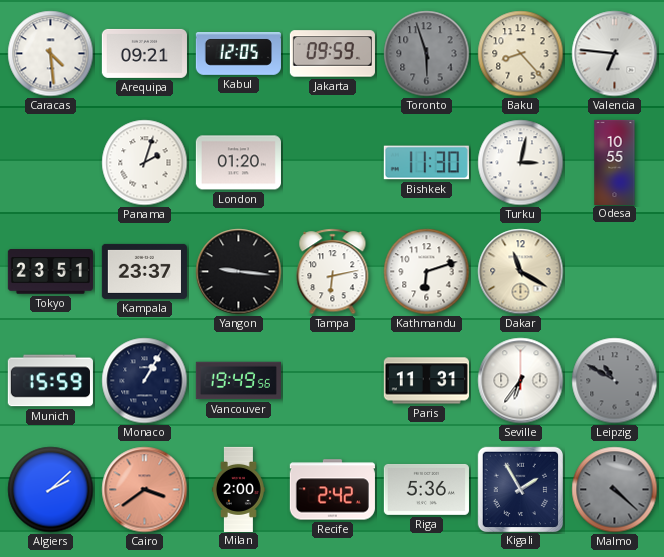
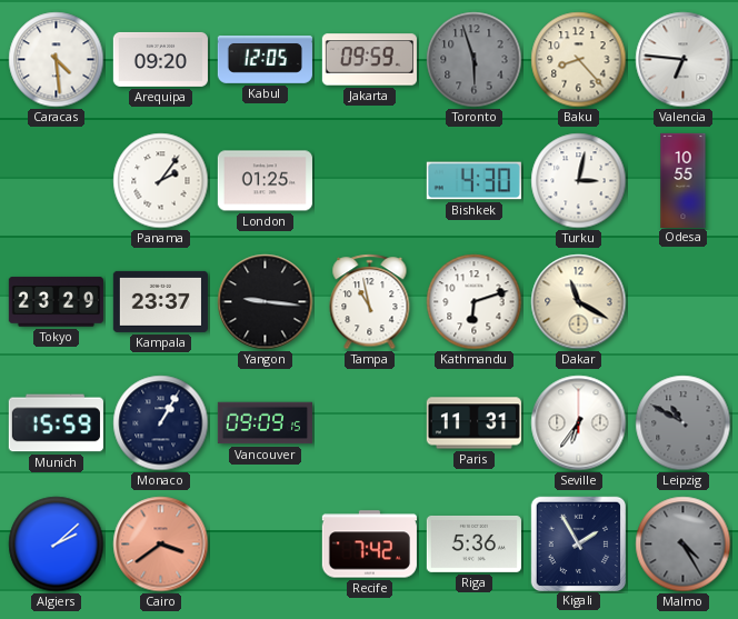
Arequipa: 09:21 -> 09:20
Panama: 2:03 -> 2:06
London: 01:20 -> 01:25
Bishkek: 11:30 -> 4:30
Tokyo: 23:51 -> 23:29
Tampa: 6:13 -> 10:58
Vancouver: 19:49 -> 09:09
Milan: 2:00 -> none
Recife: 2:42 -> 7:42
Malmo: 4:22 -> 4:25
